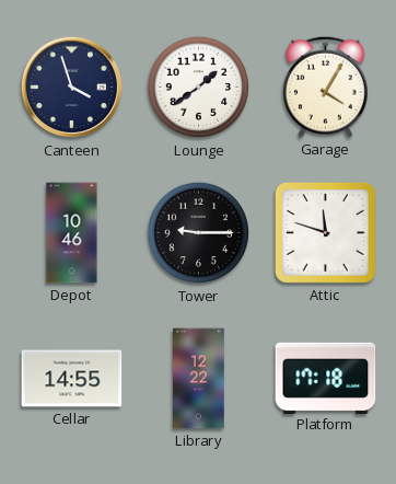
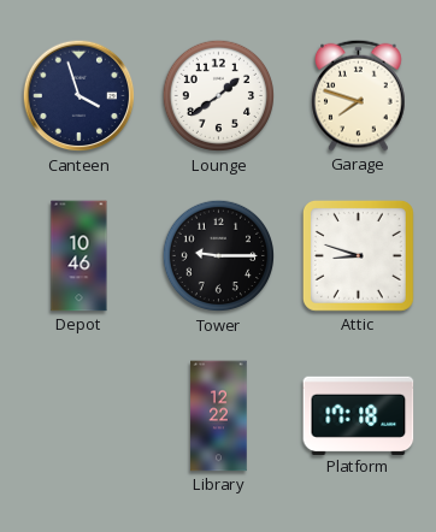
Garage: 4:05 -> 7:48
Attic: 11:48 -> 8:48
Cellar: 14:55 -> none
